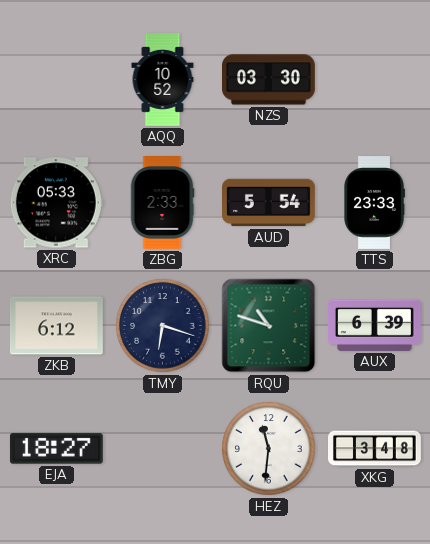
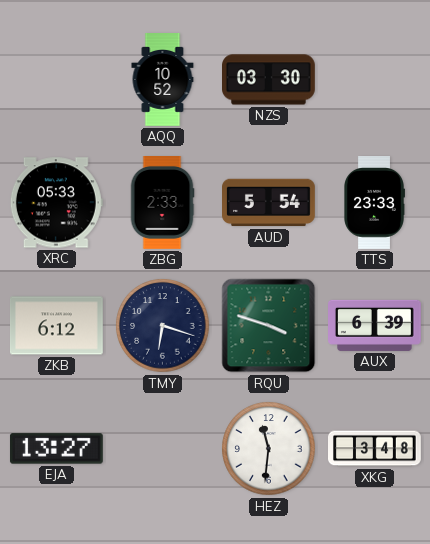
RQU: 10:48 -> 3:48
EJA: 18:27 -> 13:27
